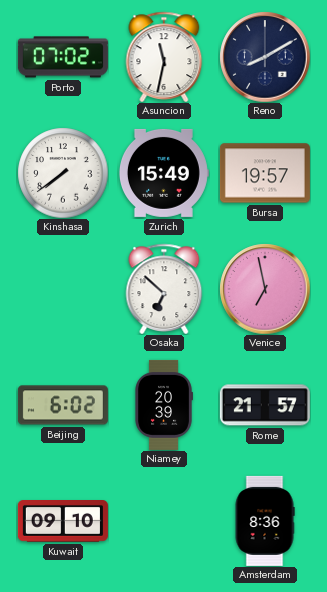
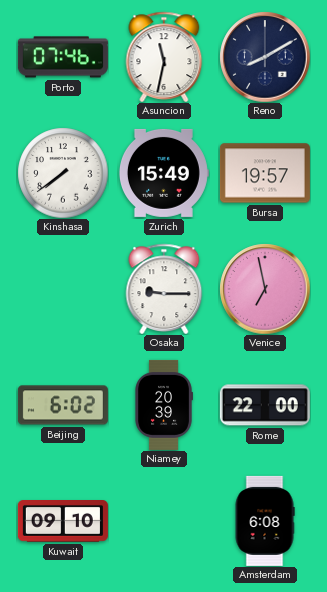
Porto: 07:02 -> 07:46
Osaka: 6:52 -> 9:15
Rome: 21:57 -> 22:00
Amsterdam: 8:36 -> 6:08
